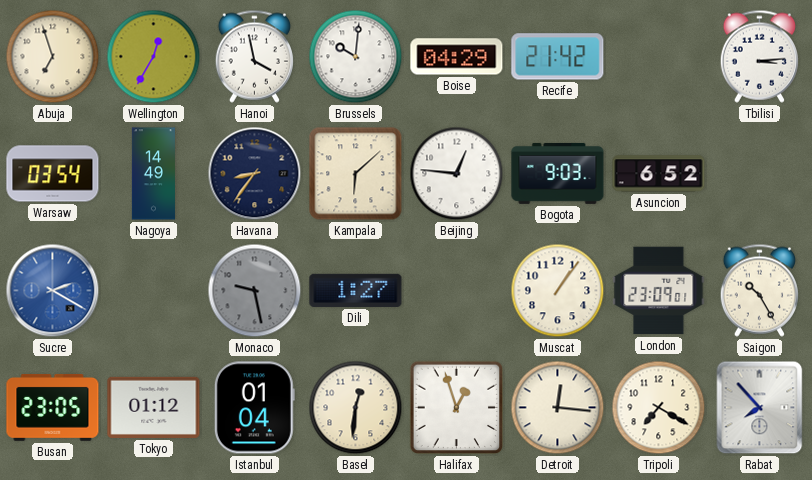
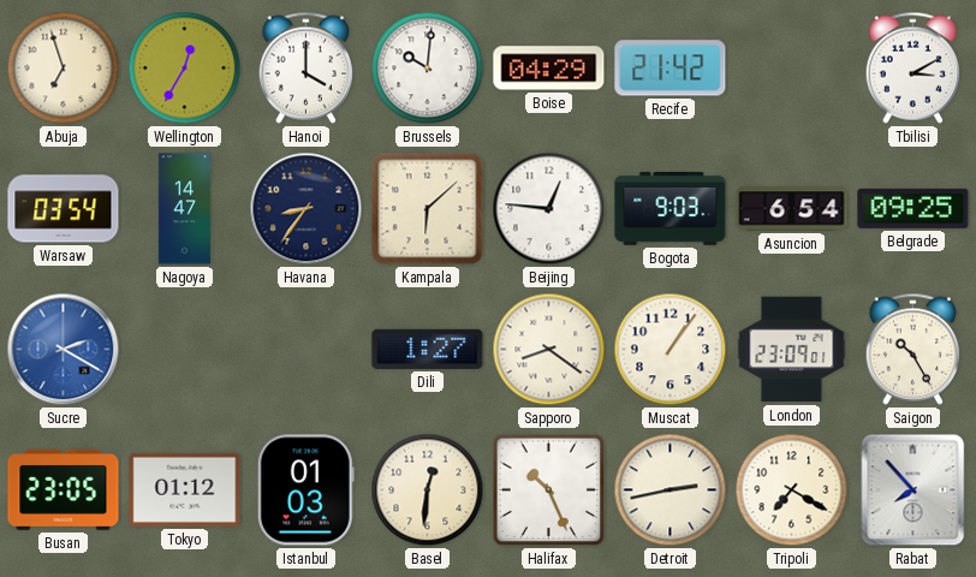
Hanoi: 3:58 -> 4:00
Tbilisi: 3:14 -> 3:10
Nagoya: 14:49 -> 14:47
Asuncion: 6:52 -> 6:54
Belgrade: none -> 09:25
Monaco: 9:28 -> none
Sapporo: none -> 8:21
Istanbul: 01:04 -> 01:03
Halifax: 12:57 -> 10:26
Detroit: 12:16 -> 2:43
